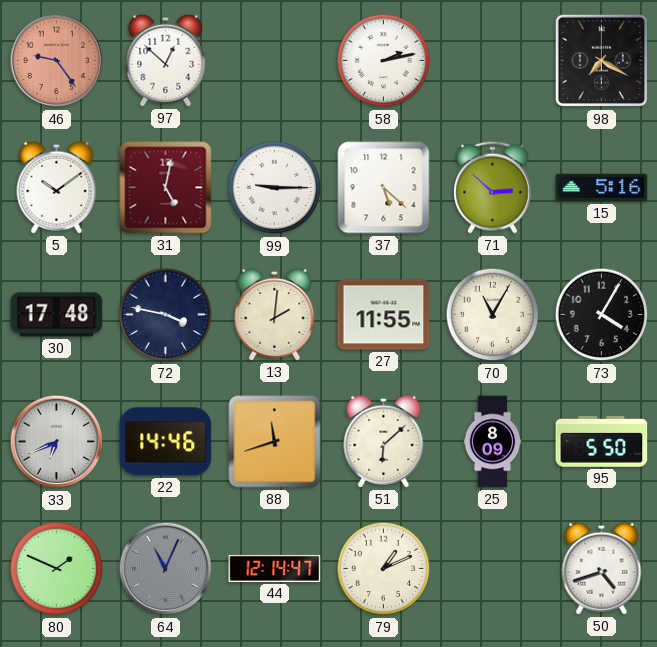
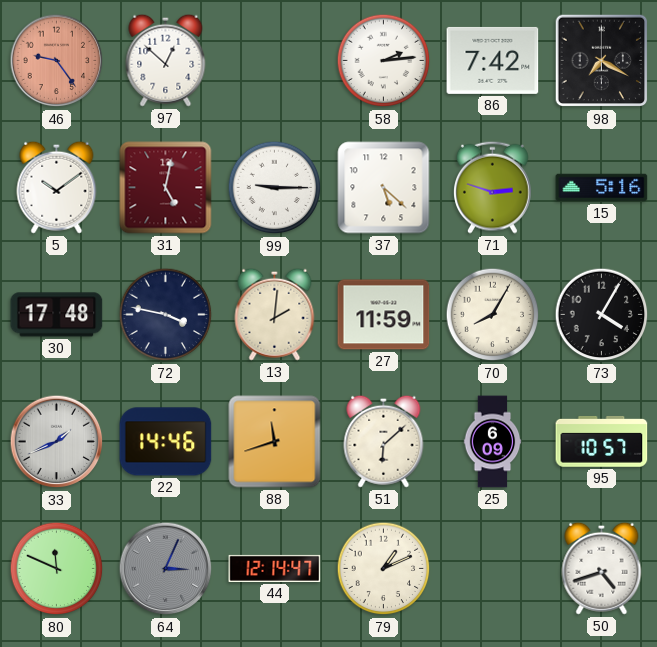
58: 2:13 -> 2:14
86: none -> 7:42
71: 2:52 -> 2:48
27: 11:55 -> 11:59
70: 11:05 -> 8:05
33: 6:41 -> 1:41
25: 8:09 -> 6:09
95: 5:50 -> 10:57
80: 1:49 -> 11:49
64: 11:04 -> 3:04
